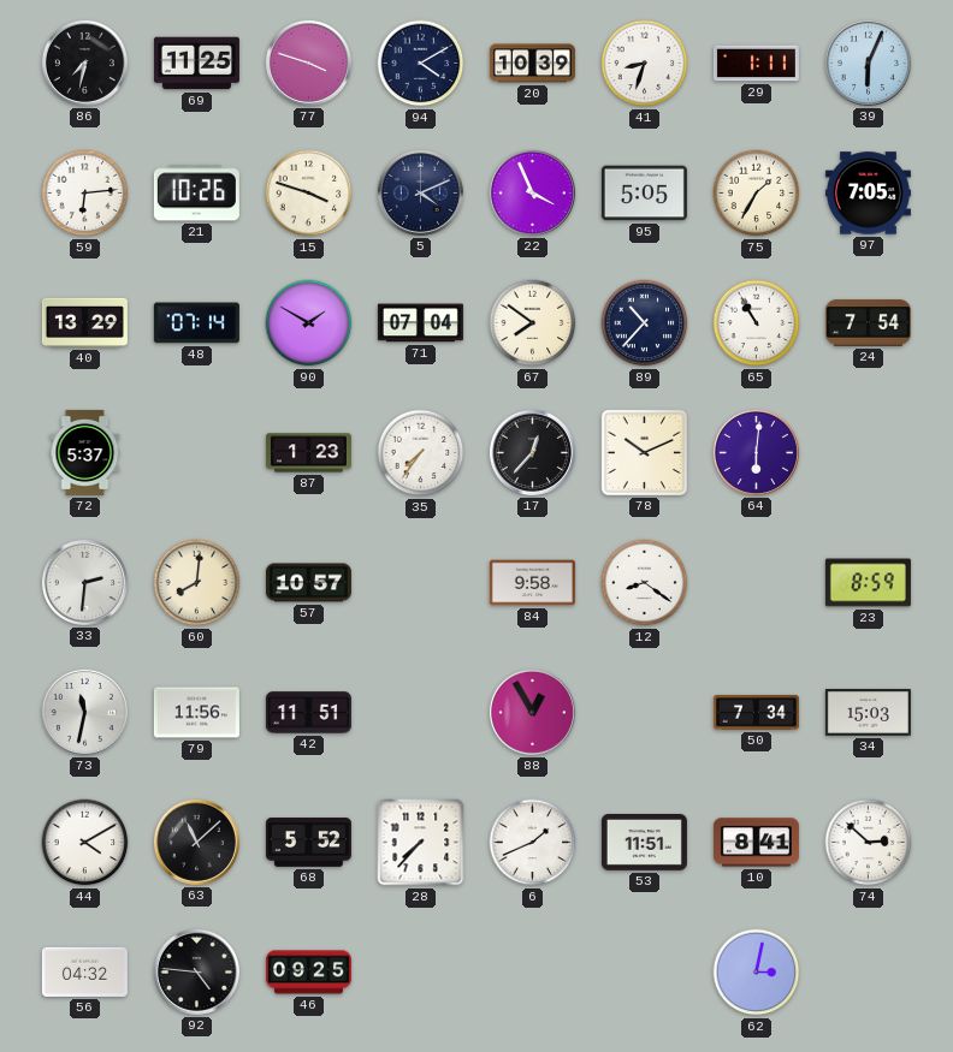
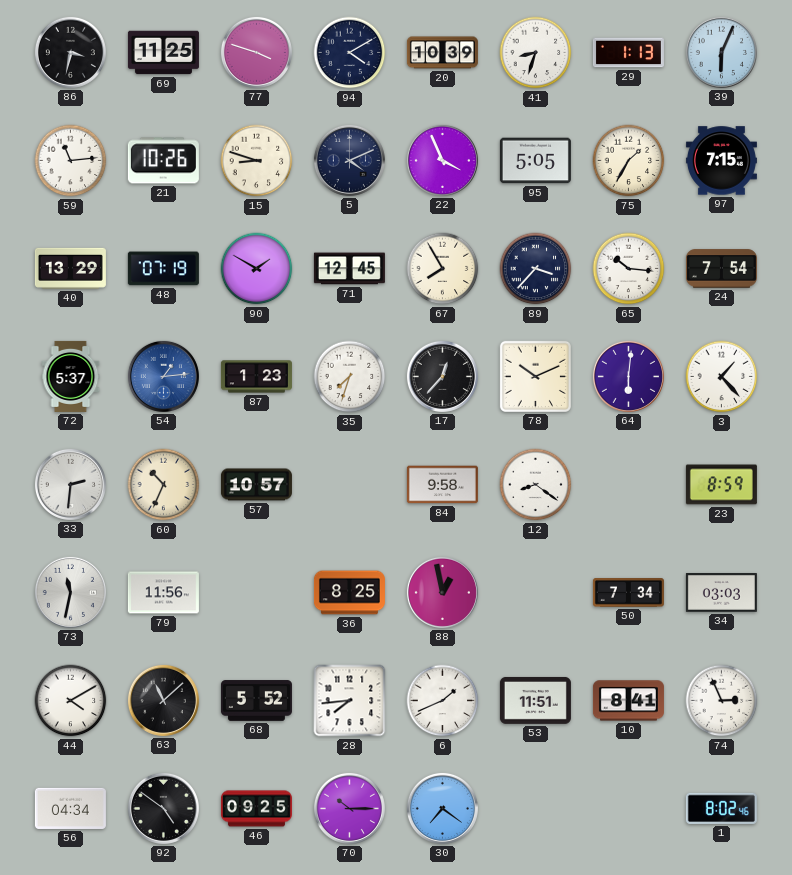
86: 7:32 -> 3:32
29: 1:11 -> 1:13
59: 6:14 -> 11:14
15: 3:48 -> 8:48
97: 7:05 -> 7:15
48: 07:14 -> 07:19
71: 07:04 -> 12:45
67: 7:51 -> 7:55
89: 10:37 -> 3:37
65: 10:55 -> 10:16
54: none -> 1:14
35: 7:36 -> 7:33
3: none -> 1:23
60: 8:01 -> 10:34
42: 11:51 -> none
36: none -> 8:25
88: 12:55 -> 12:58
34: 15:03 -> 03:03
28: 7:37 -> 7:44
74: 2:52 -> 2:56
56: 04:32 -> 04:34
92: 4:46 -> 4:51
70: none -> 10:15
30: none -> 7:21
62: 3:02 -> none
1: none -> 8:02
